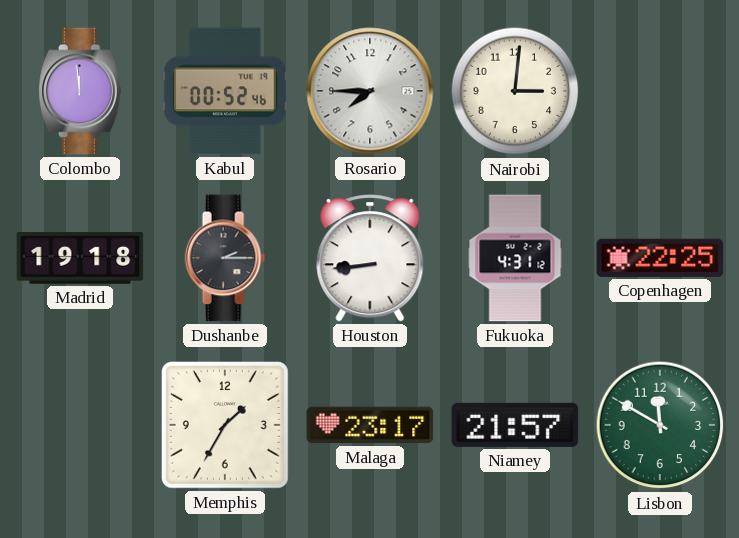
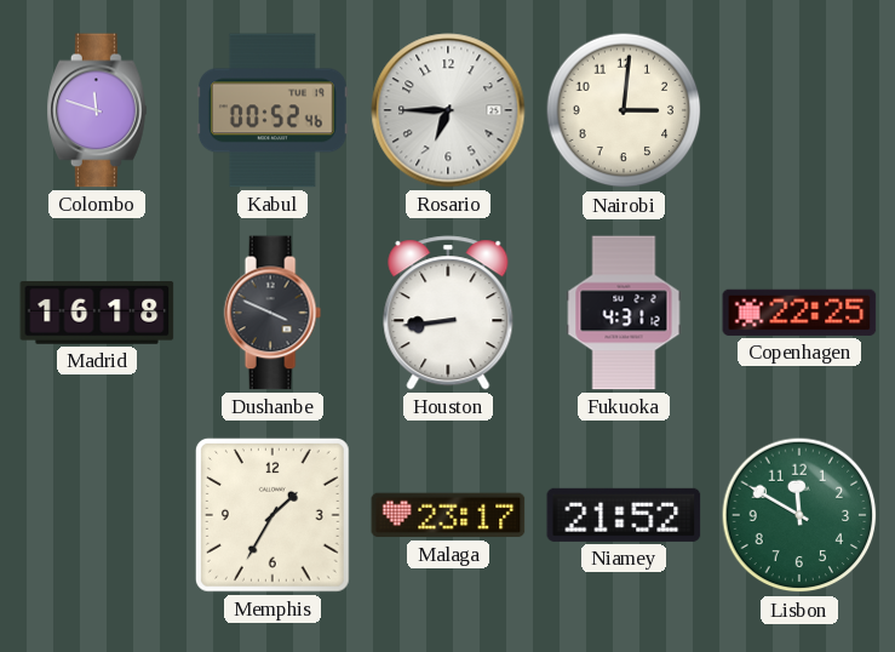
Colombo: 11:59 -> 11:48
Rosario: 7:45 -> 6:45
Madrid: 19:18 -> 16:18
Dushanbe: 2:15 -> 3:49
Niamey: 21:57 -> 21:52
